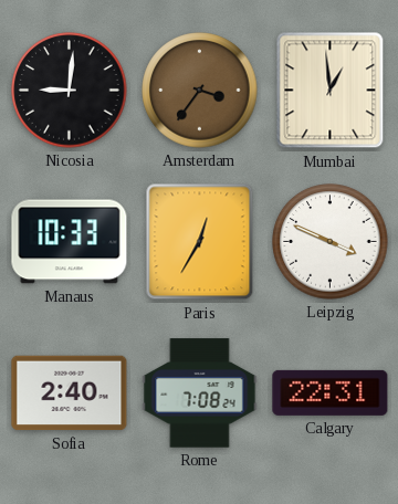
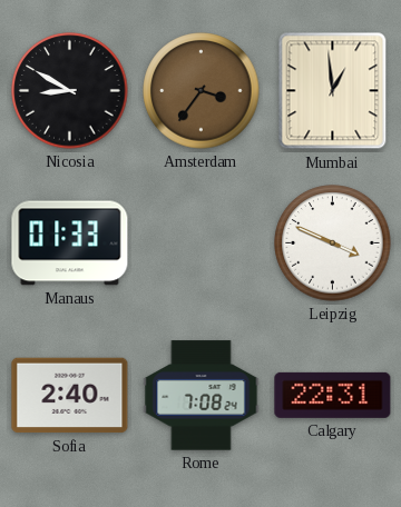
Nicosia: 9:01 -> 8:50
Manaus: 10:33 -> 01:33
Paris: 12:35 -> none
